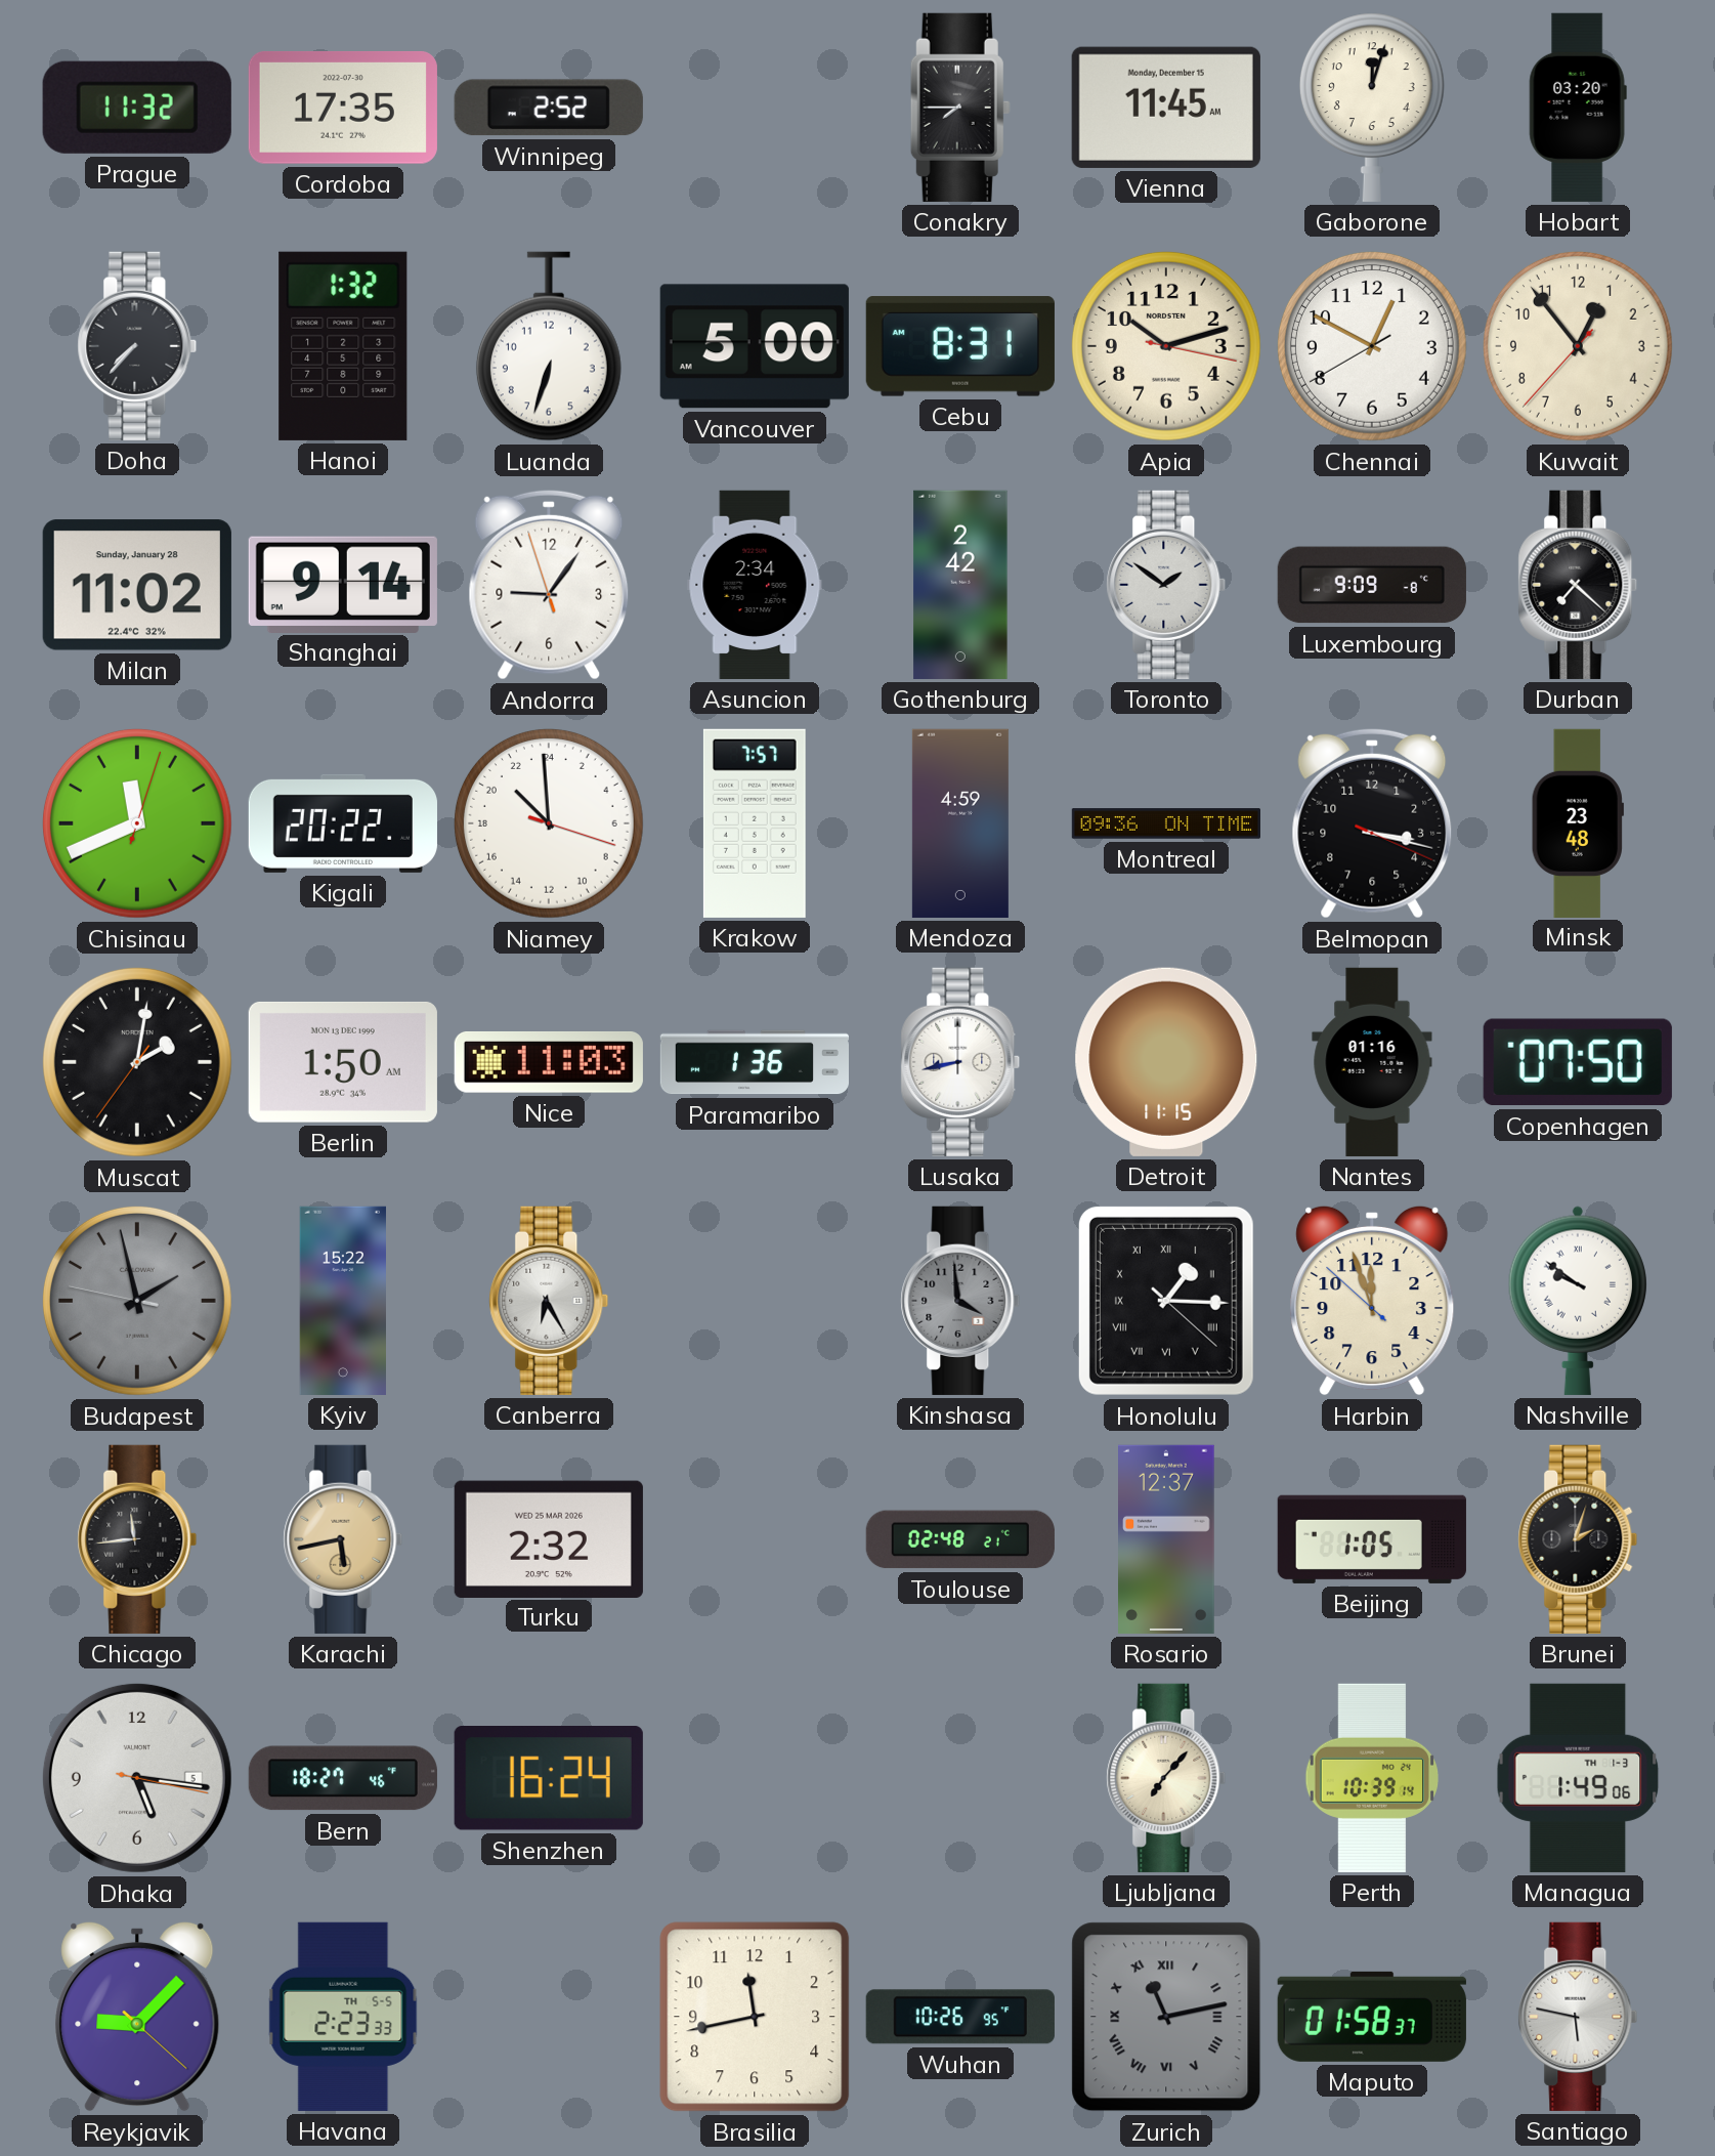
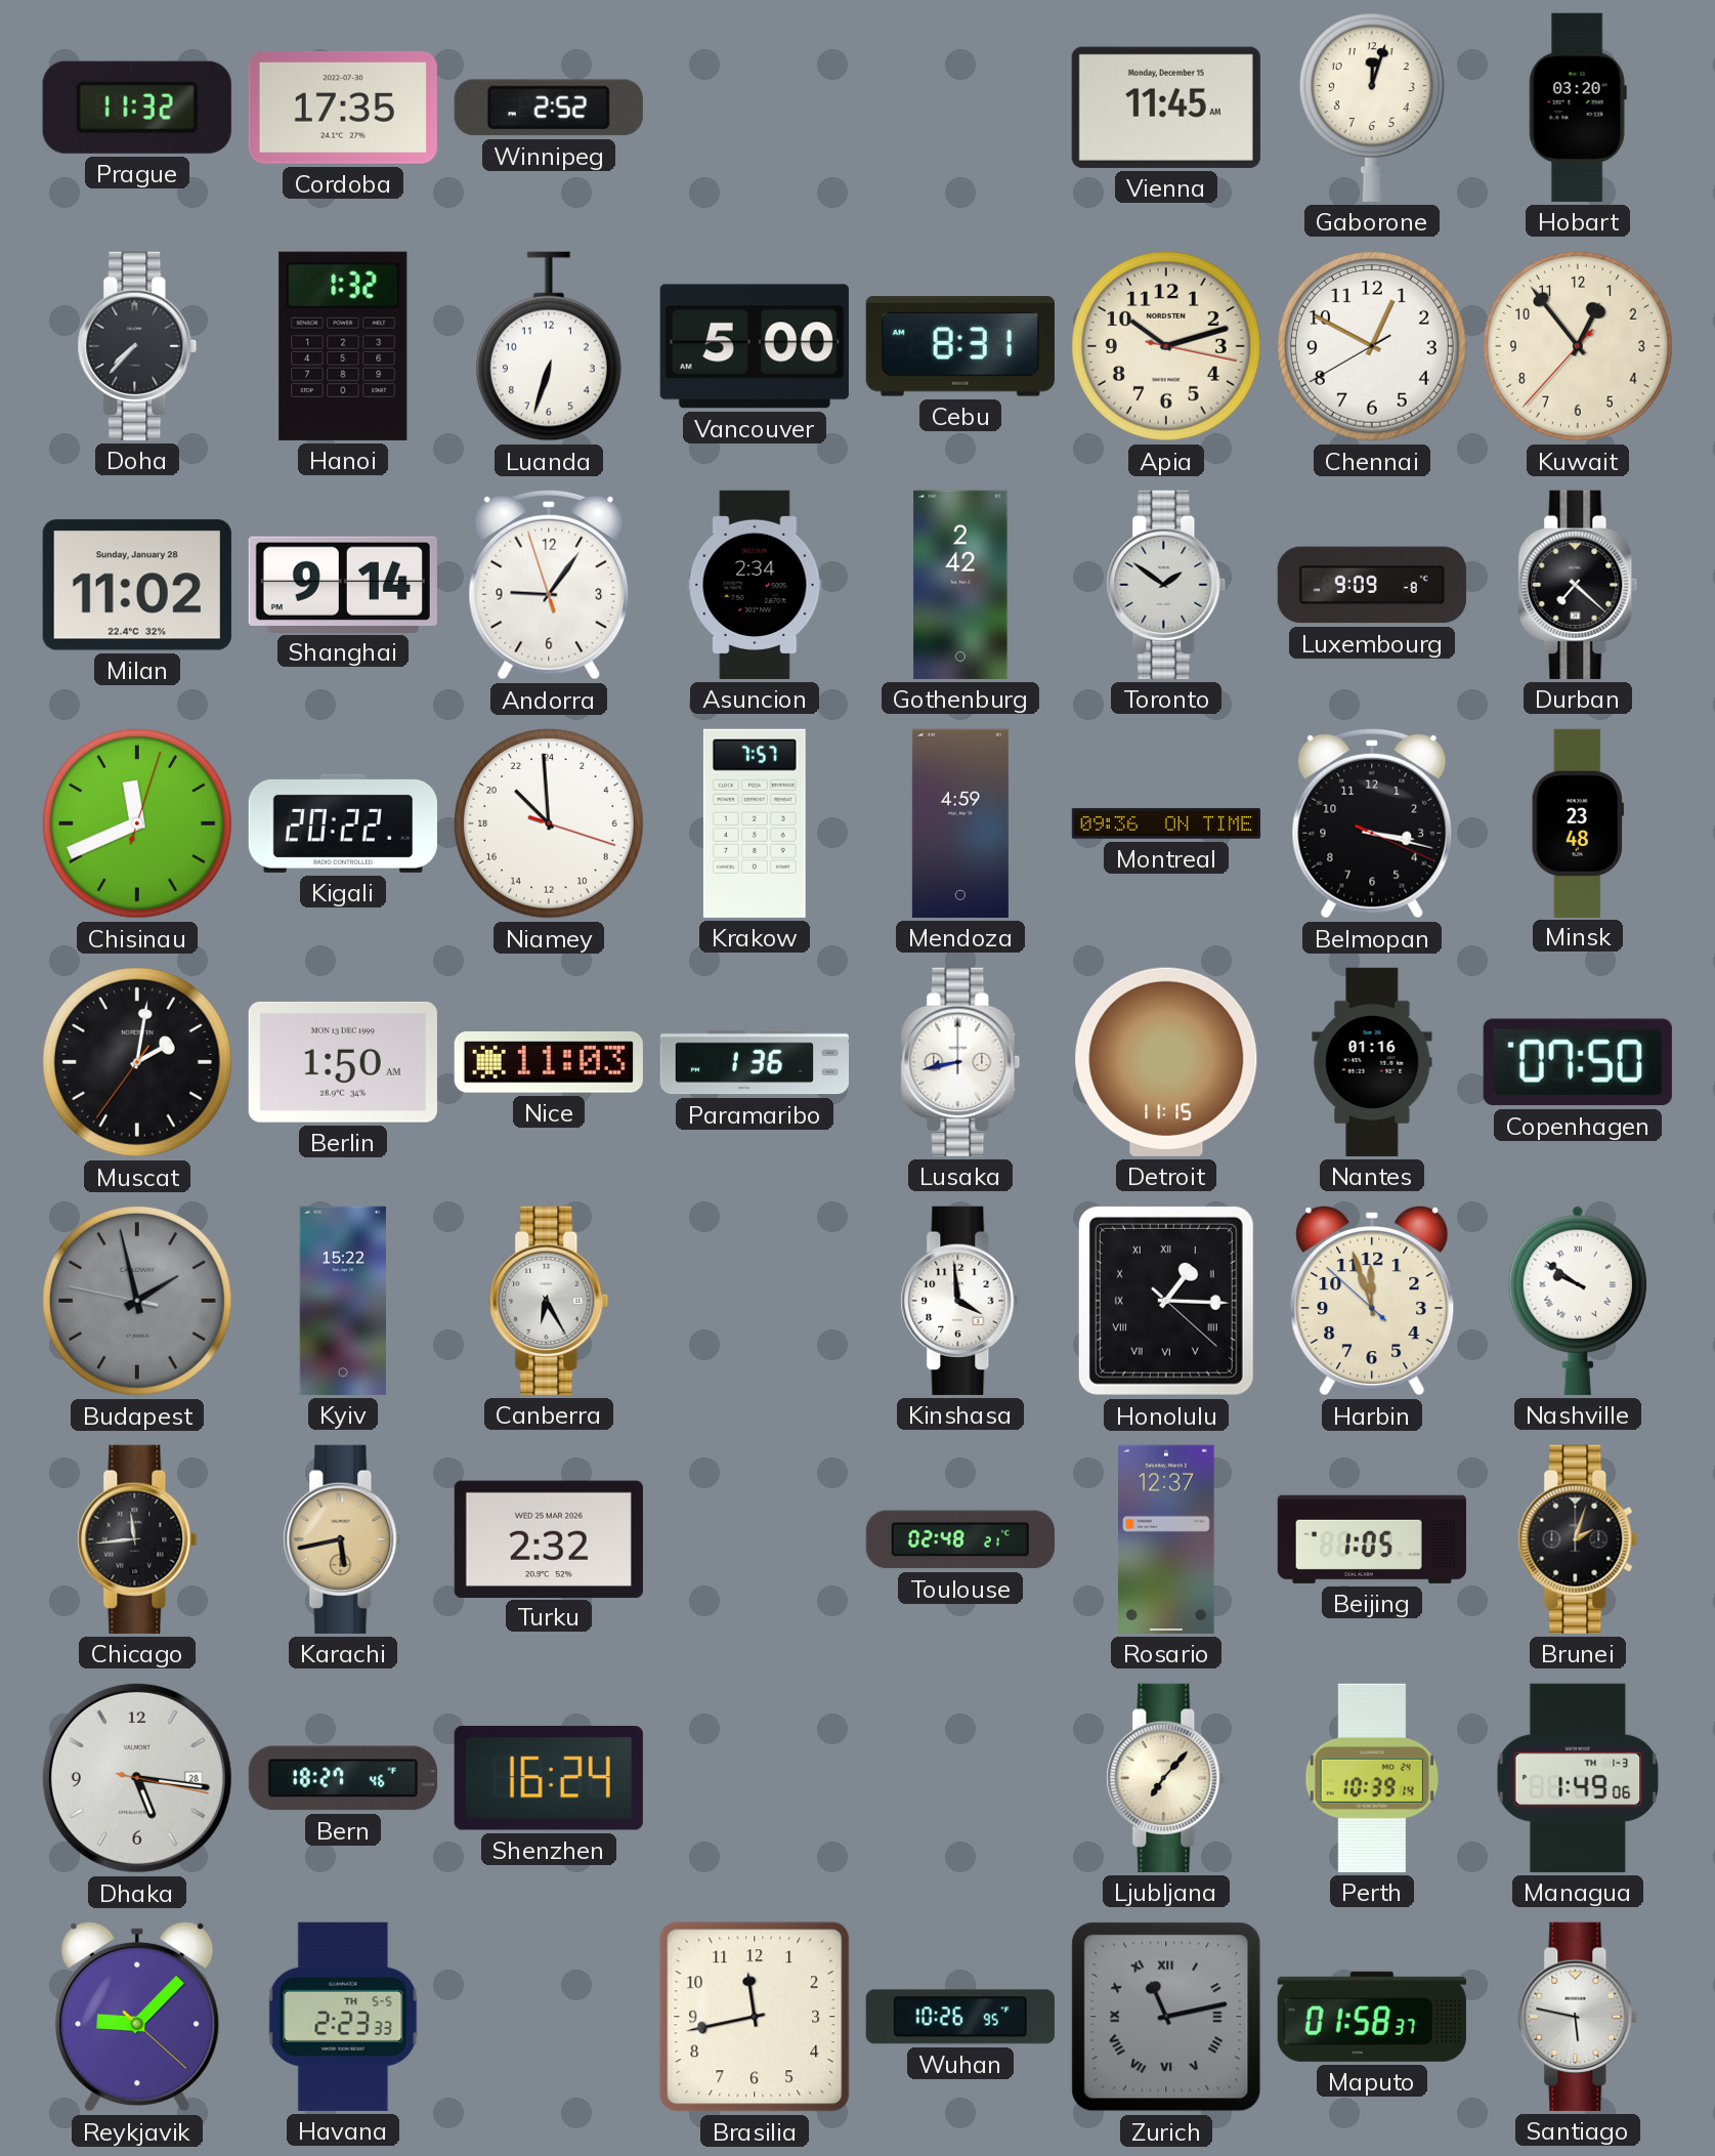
Conakry: 7:45 -> none
Kinshasa dial: grey -> white
Dhaka date: 5 -> 28
